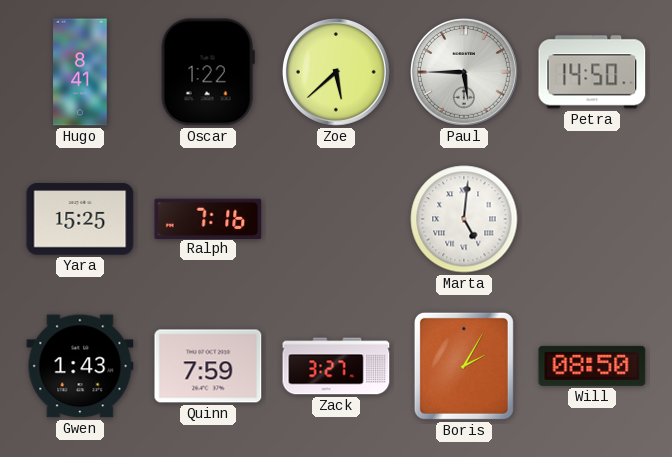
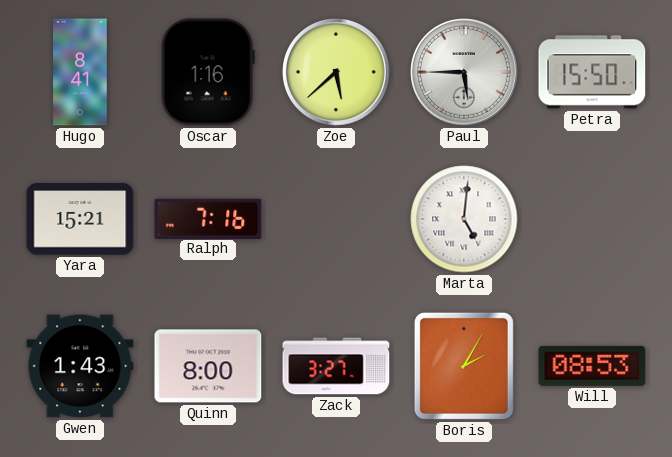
Oscar: 1:22 -> 1:16
Petra: 14:50 -> 15:50
Yara: 15:25 -> 15:21
Quinn: 7:59 -> 8:00
Will: 08:50 -> 08:53
